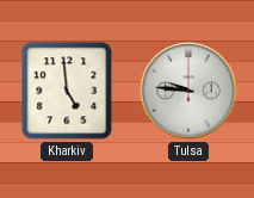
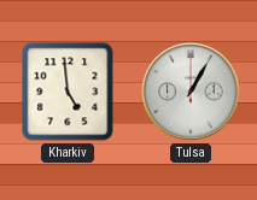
Tulsa: 9:46 -> 1:05
